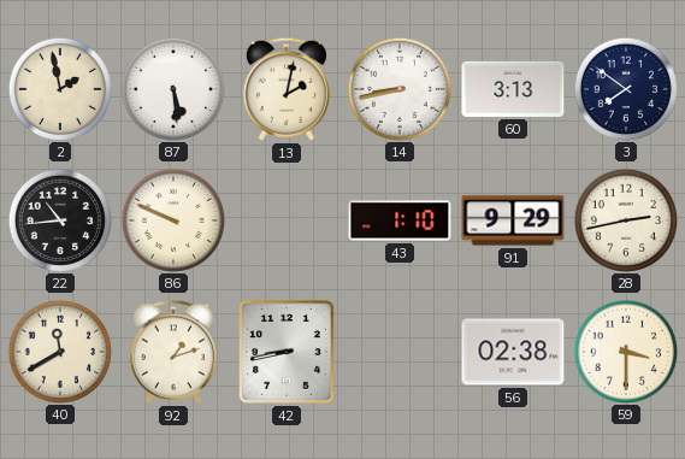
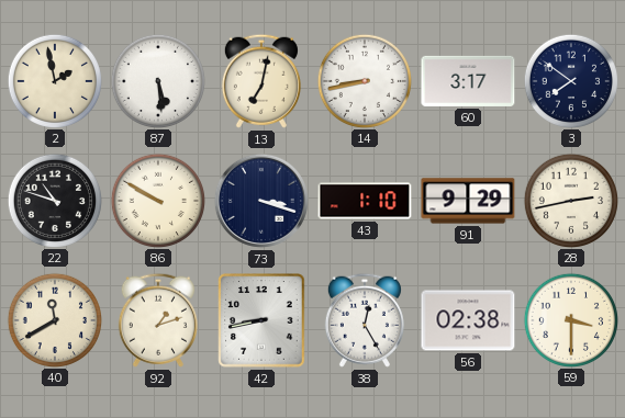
13: 2:02 -> 7:02
60: 3:13 -> 3:17
22: 10:44 -> 10:48
86: 9:49 -> 9:50
73: none -> 3:18
38: none -> 12:25
